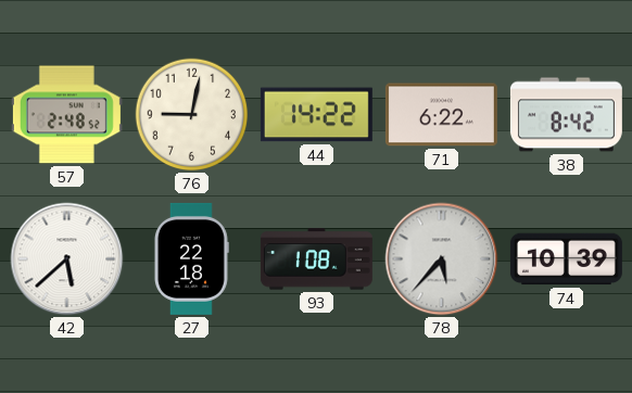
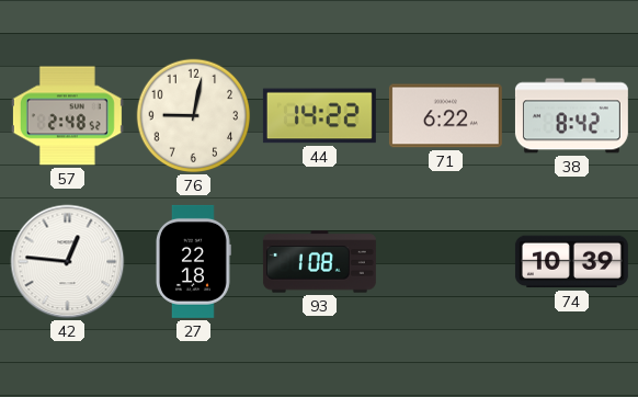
42: 5:38 -> 12:46
78: 5:37 -> none
